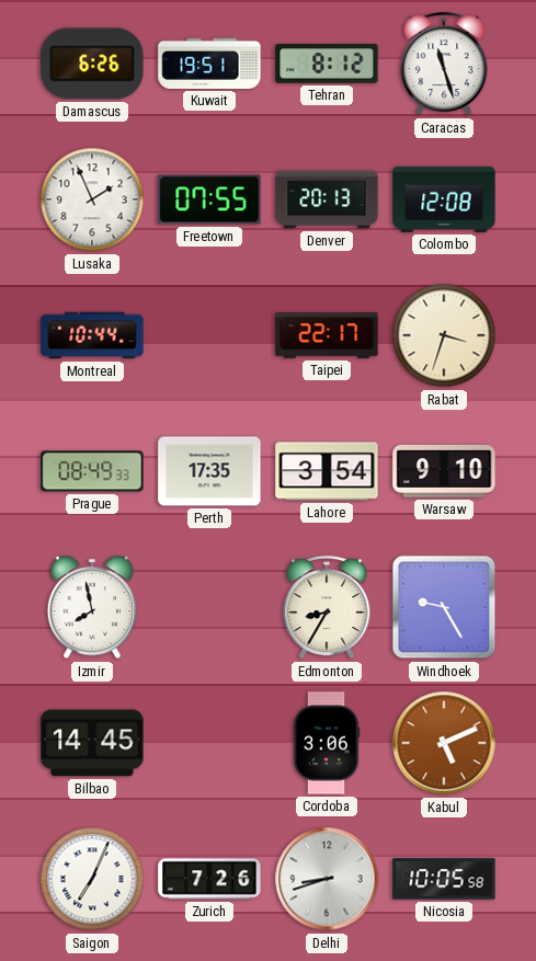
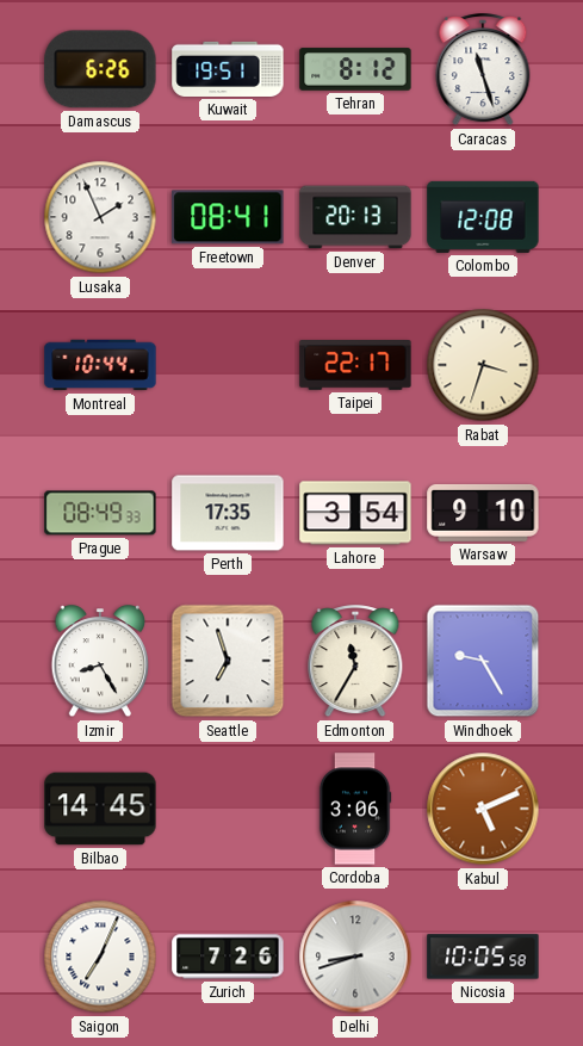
Freetown: 07:55 -> 08:41
Izmir: 7:58 -> 8:25
Seattle: none -> 6:57
Edmonton: 8:35 -> 11:35
